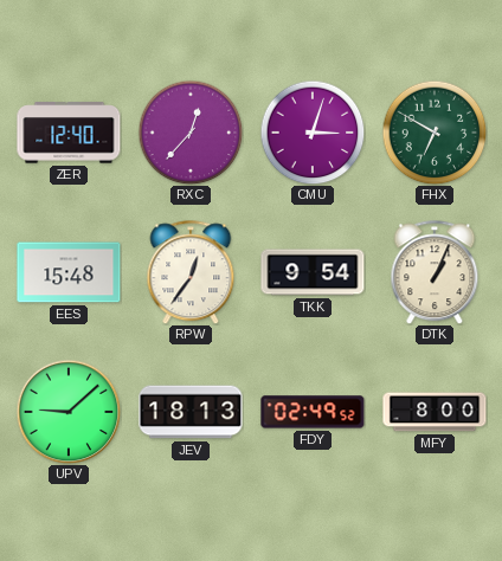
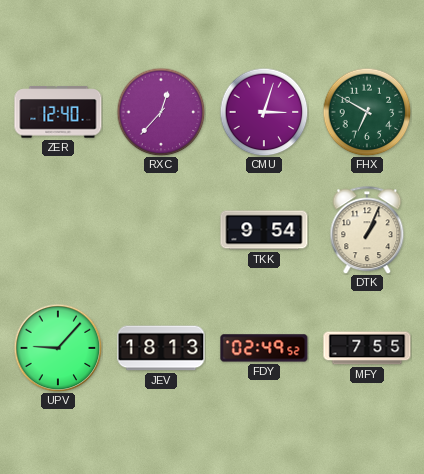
EES: 15:48 -> none
RPW: 12:36 -> none
UPV: 9:08 -> 9:07
MFY: 8:00 -> 7:55
